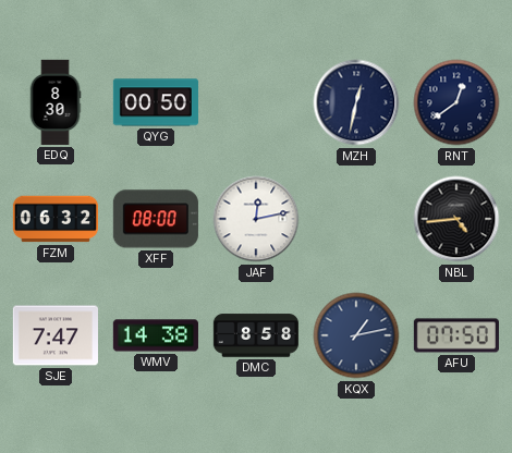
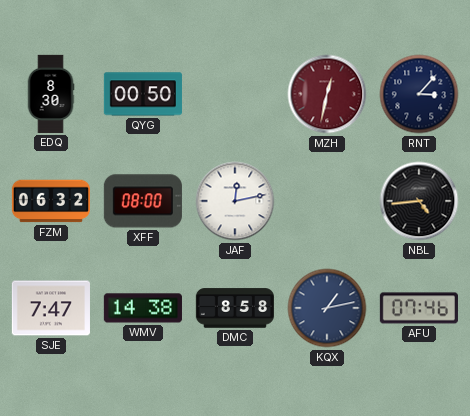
MZH dial: navy -> burgundy
RNT: 12:39 -> 3:07
AFU: 07:50 -> 07:46
